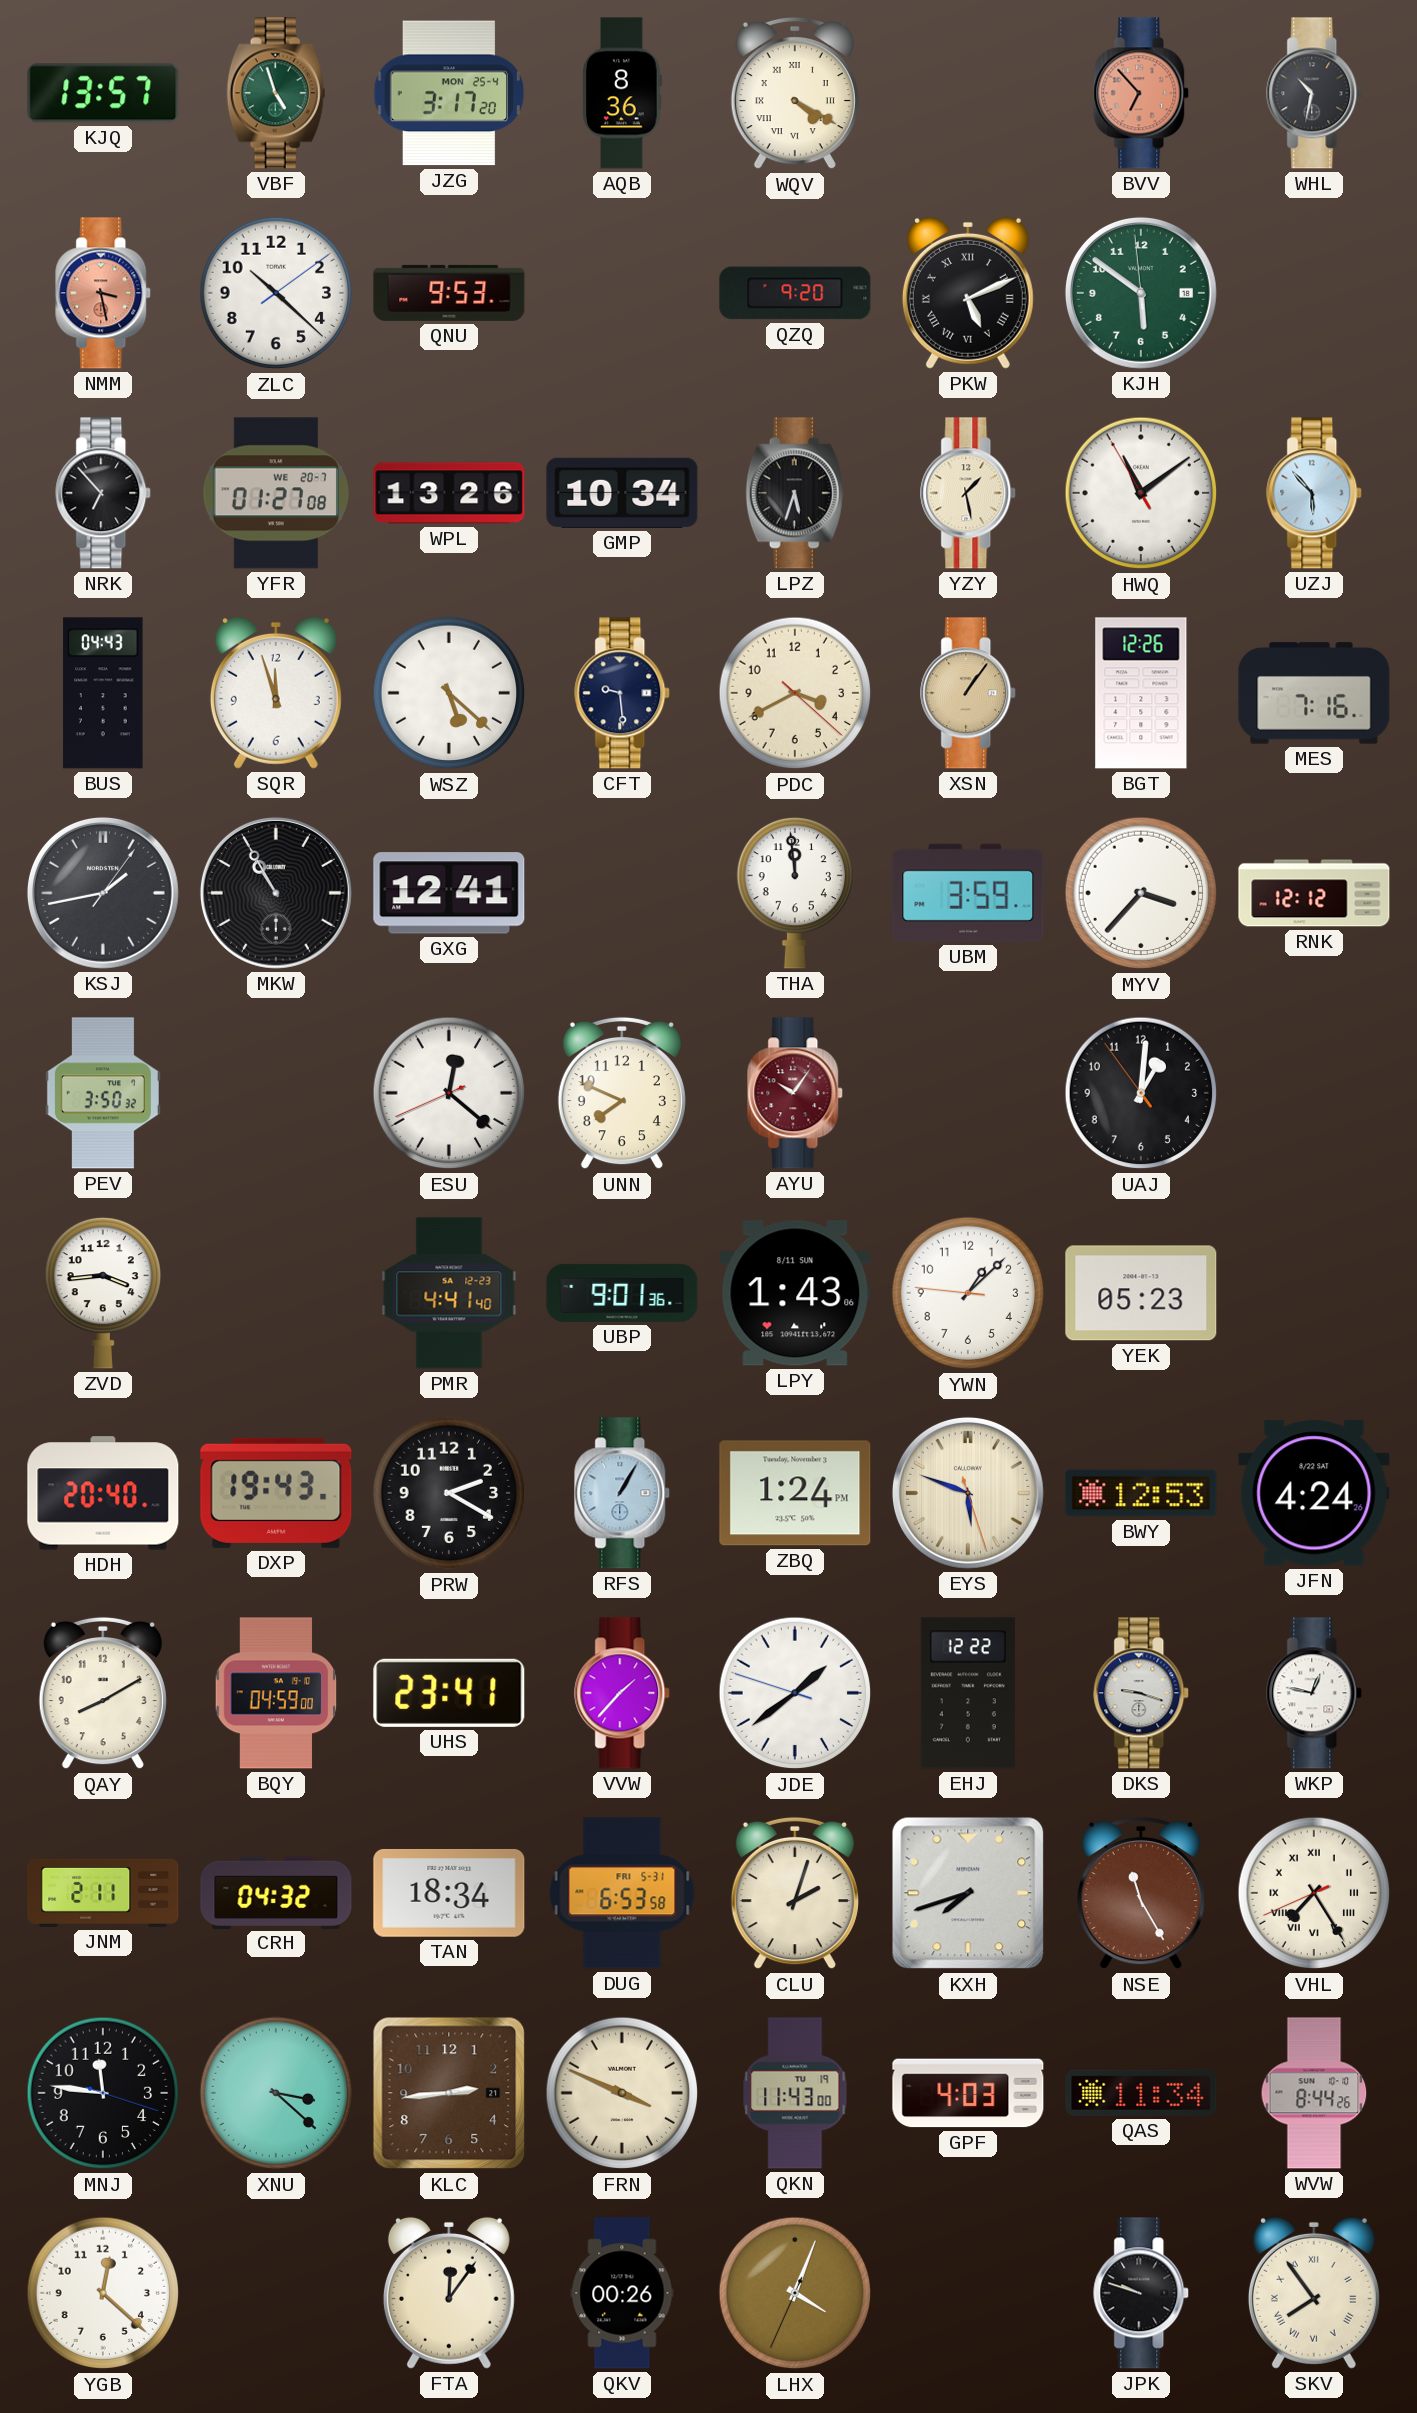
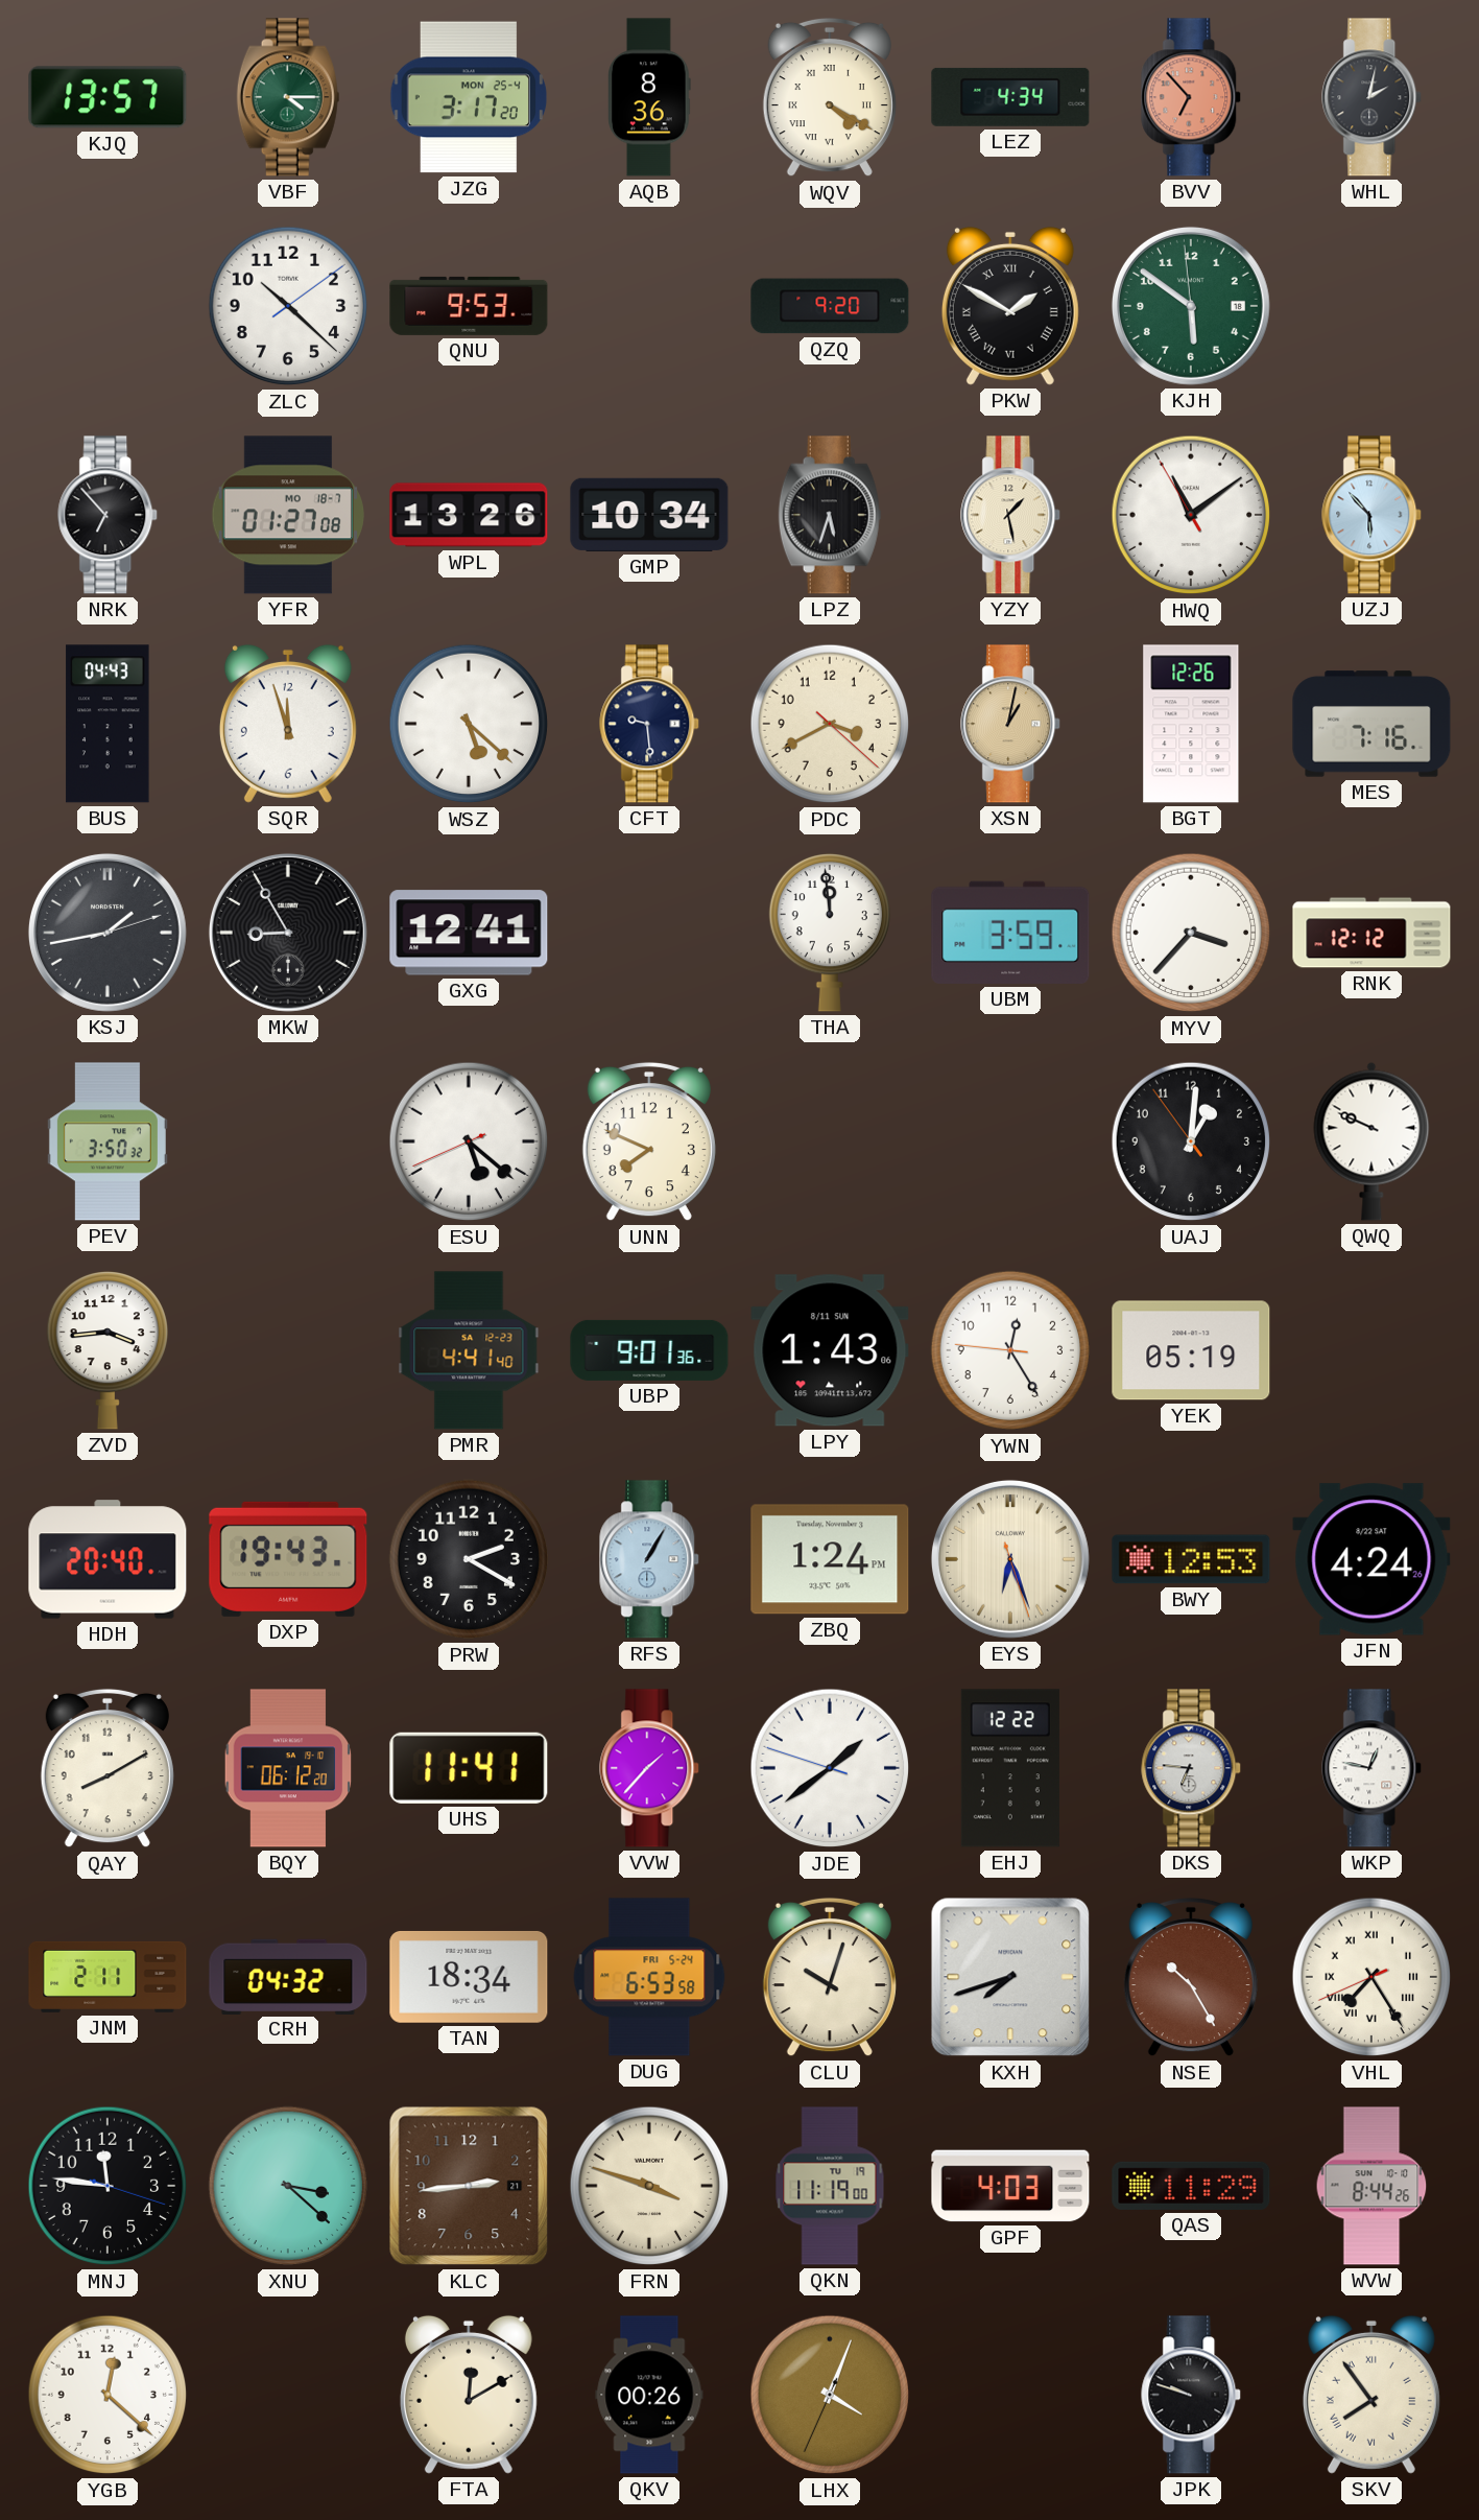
VBF: 4:57 -> 4:15
LEZ: none -> 4:34
WHL: 10:32 -> 2:02
NMM: 3:28 -> none
PKW: 5:11 -> 1:50
YFR date: WE 20-7 -> MO 18-7
XSN: 1:06 -> 1:02
KSJ: 1:43:06 -> 1:43:12
MKW: 10:55 -> 8:55
ESU: 12:21 -> 5:21
AYU: 10:06 -> none
QWQ: none -> 9:49
YWN: 1:07 -> 12:24
YEK: 05:23 -> 05:19
EYS: 5:48 -> 6:26
BQY: 04:59 -> 06:12
UHS: 23:41 -> 11:41
DKS: 9:18 -> 6:46
DUG date: FRI 5-31 -> FRI 5-24
CLU: 2:03 -> 10:03
NSE: 11:25 -> 10:25
FRN: 3:49 -> 3:48
QKN: 11:43 -> 11:19
QAS: 11:34 -> 11:29
FTA: 12:06 -> 12:10
